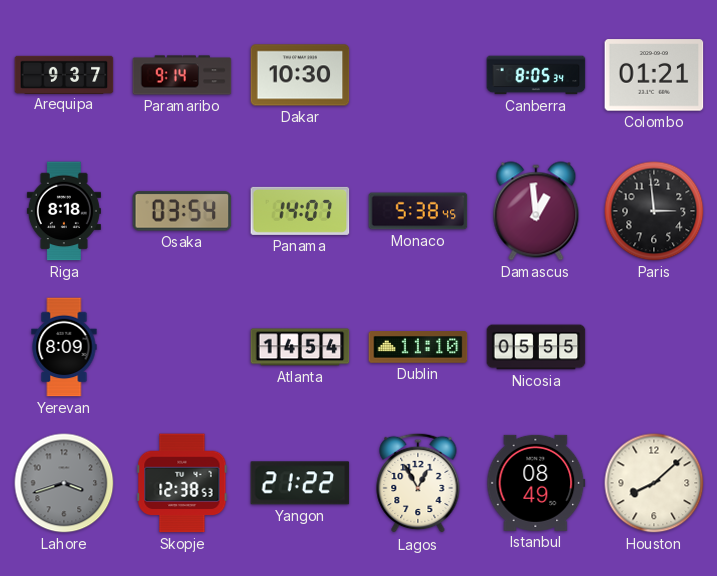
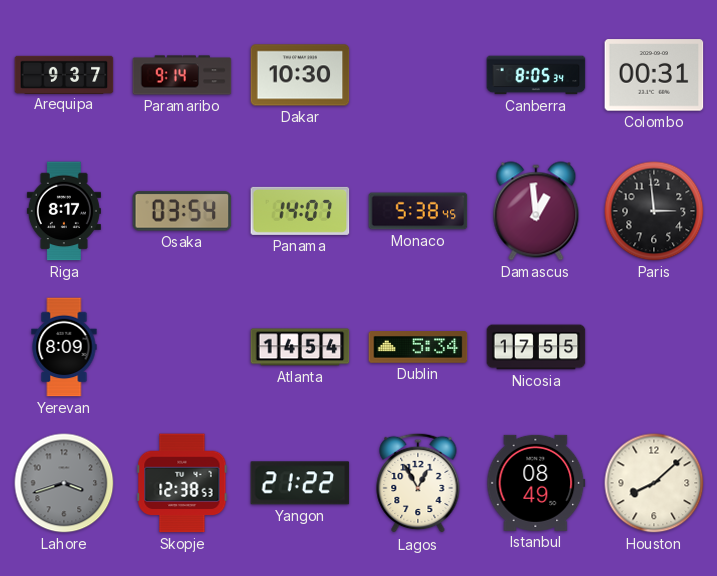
Colombo: 01:21 -> 00:31
Riga: 8:18 -> 8:17
Dublin: 11:10 -> 5:34
Nicosia: 05:55 -> 17:55
